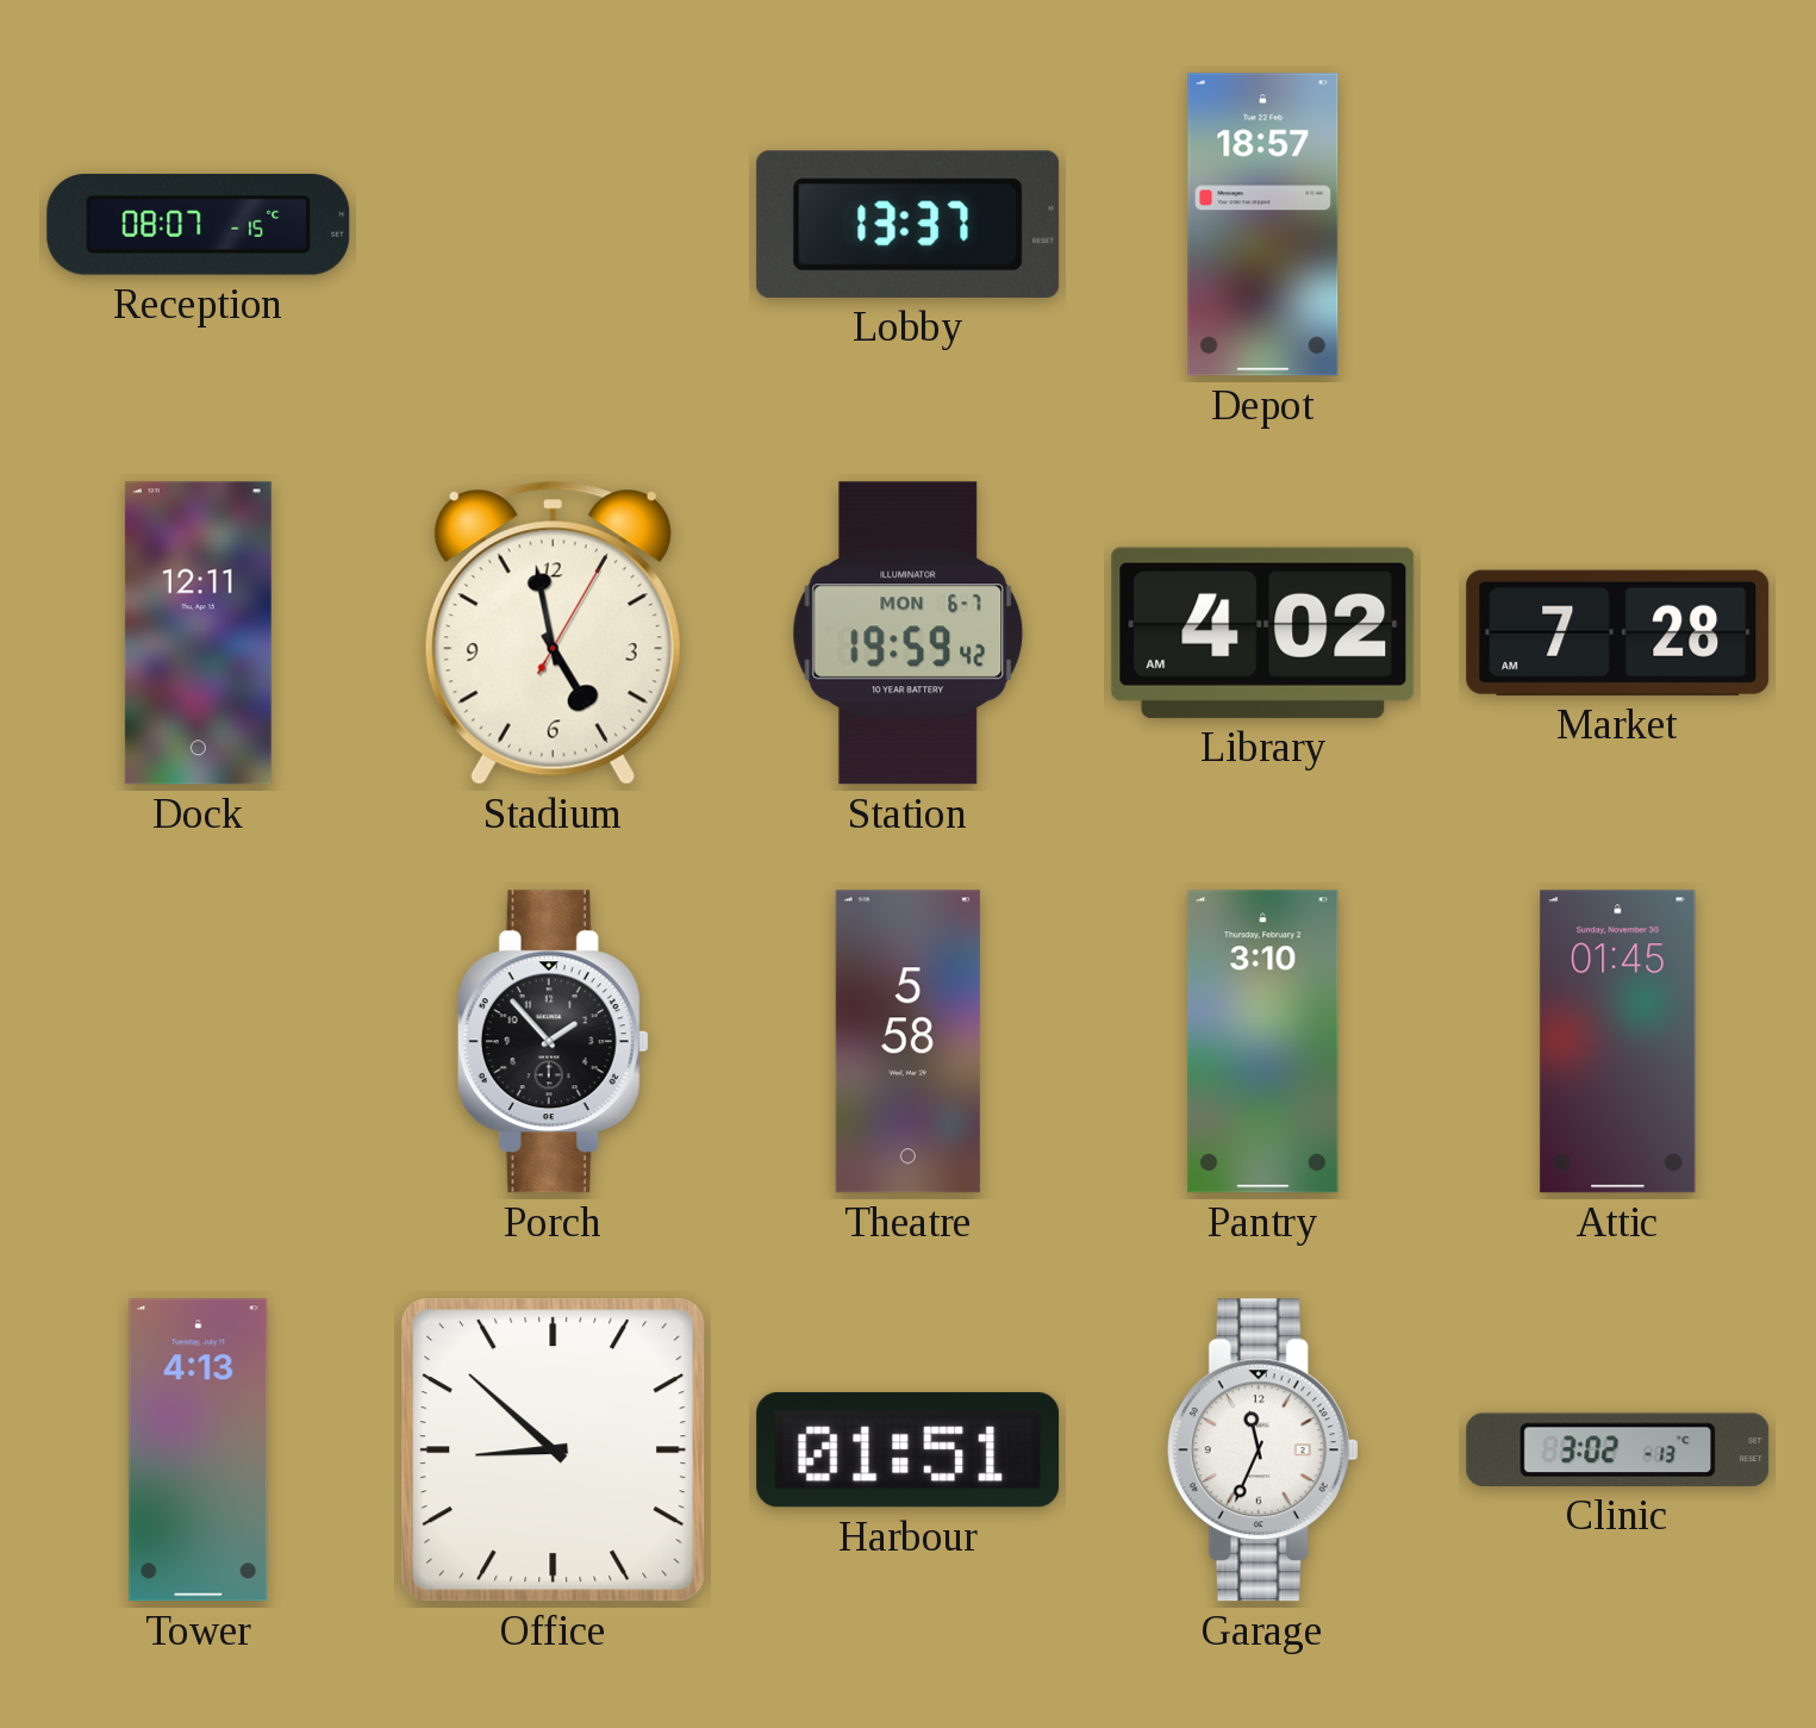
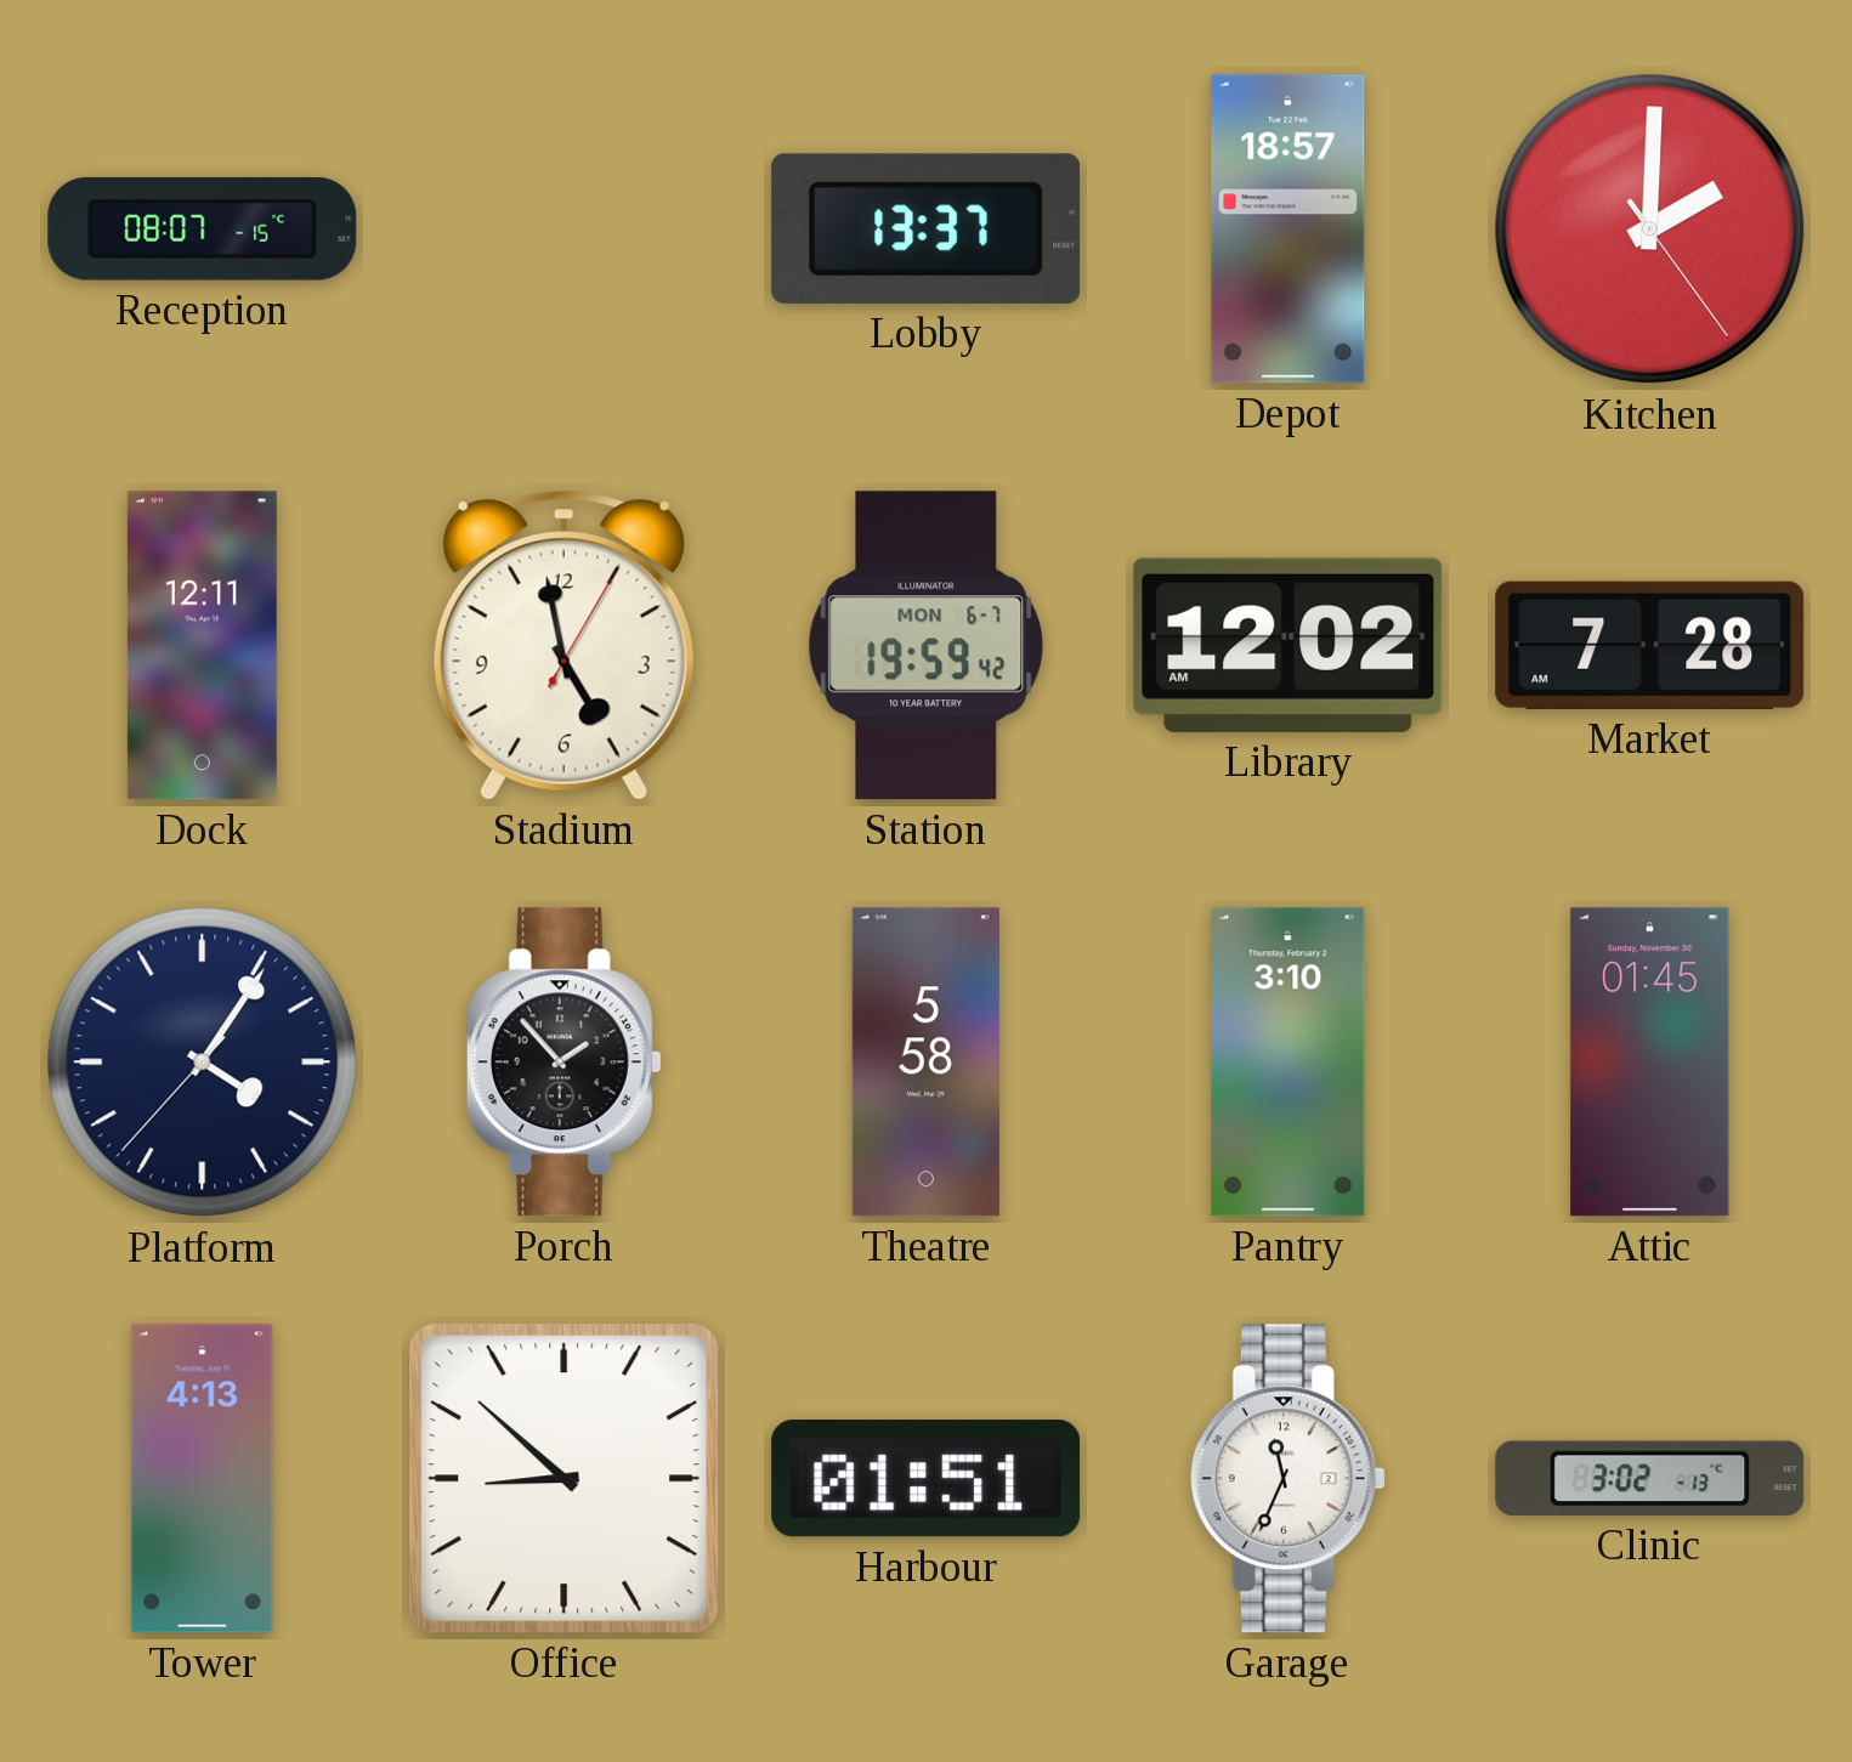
Kitchen: none -> 2:00
Library: 4:02 -> 12:02
Platform: none -> 4:05
